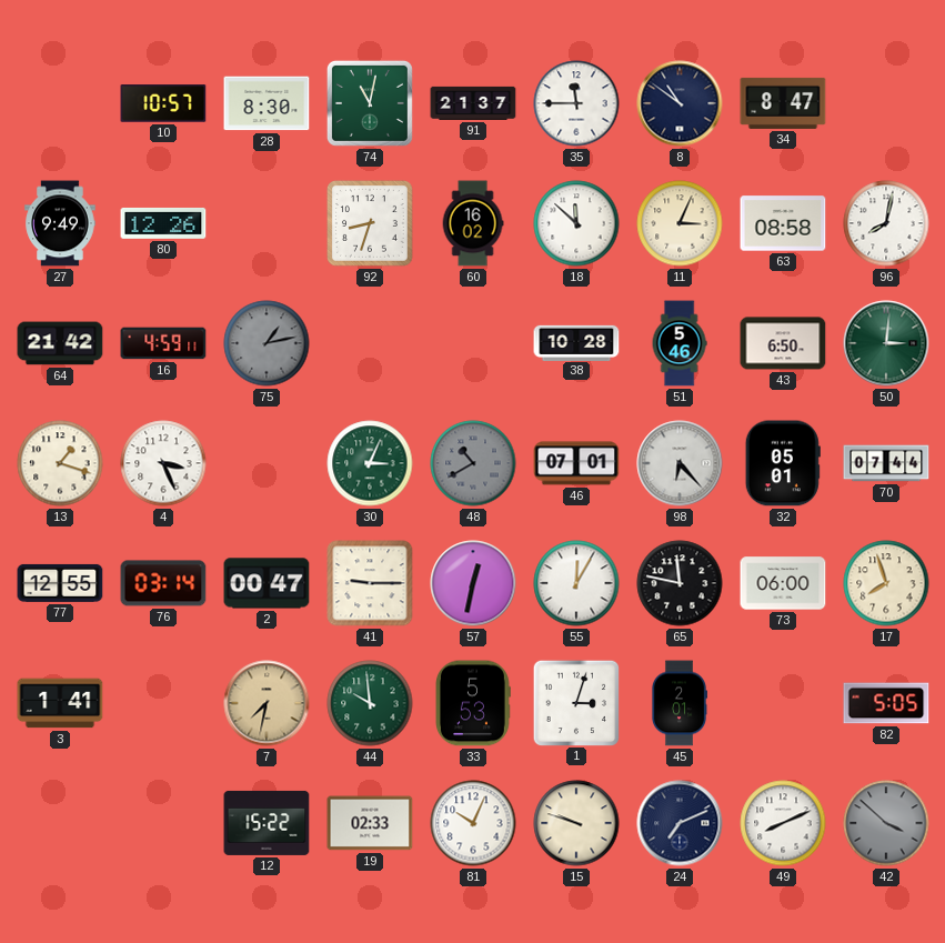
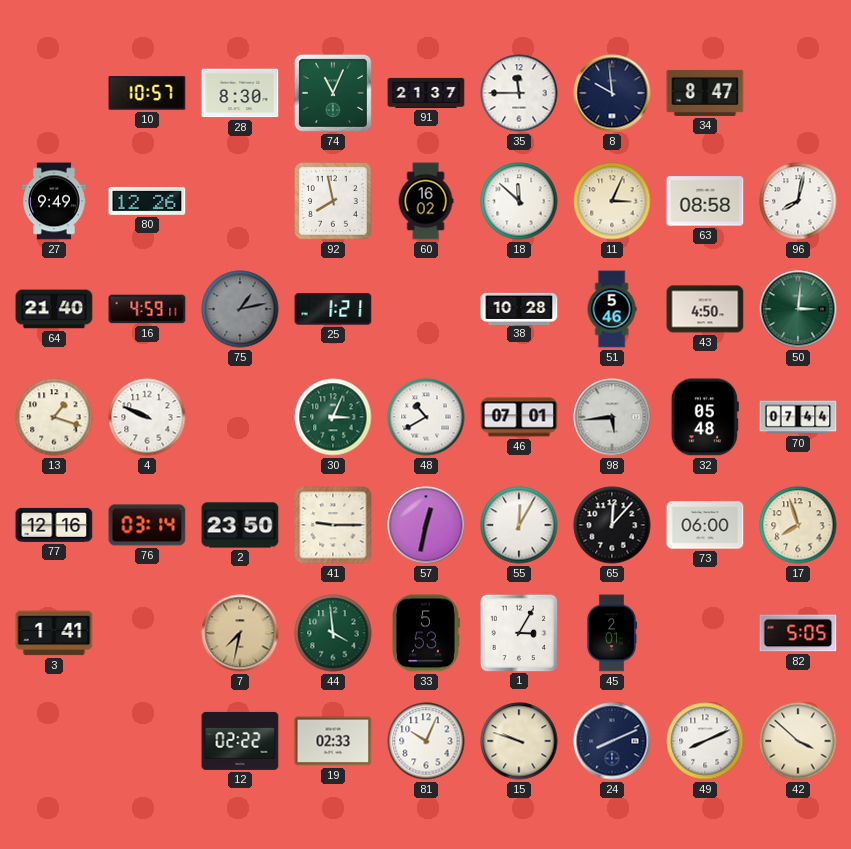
74: 11:02 -> 11:04
8: 10:51 -> 9:59
92: 8:33 -> 7:58
64: 21:42 -> 21:40
25: none -> 1:21
43: 6:50 -> 4:50
4: 3:26 -> 9:49
48 dial: grey -> white
98: 6:23 -> 5:44
32: 05:01 -> 05:48
77: 12:55 -> 12:16
2: 00:47 -> 23:50
65: 11:47 -> 12:07
44: 9:59 -> 3:59
1: 3:03 -> 3:05
12: 15:22 -> 02:22
24: 7:11 -> 8:11
42 dial: grey -> cream
